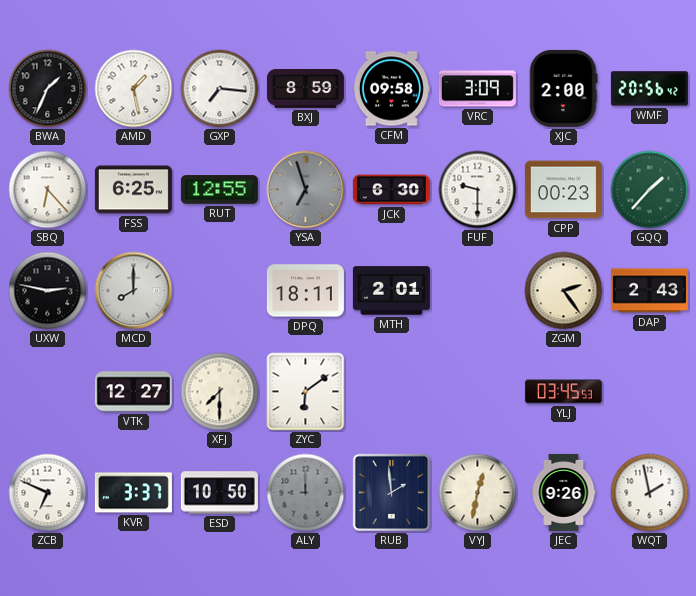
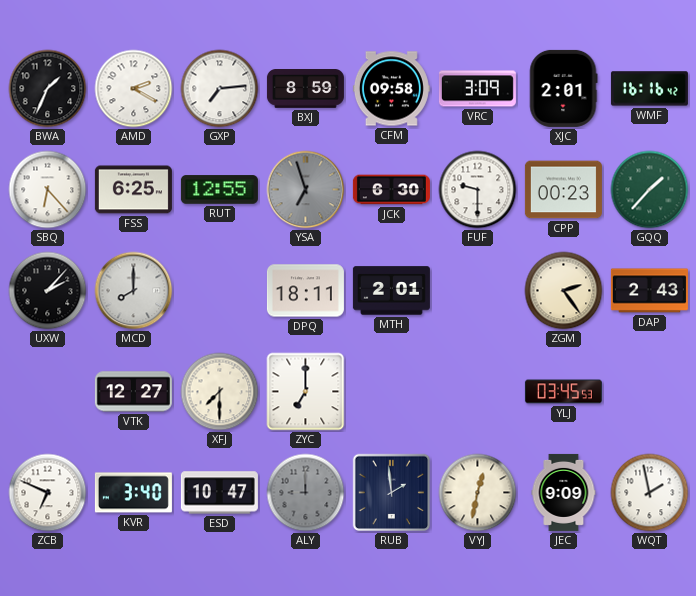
AMD: 1:28 -> 2:20
GXP: 7:16 -> 7:14
XJC: 2:00 -> 2:01
WMF: 20:56 -> 16:16
UXW: 2:47 -> 2:07
ZYC: 6:09 -> 7:00
KVR: 3:37 -> 3:40
ESD: 10:50 -> 10:47
JEC: 9:26 -> 9:09
